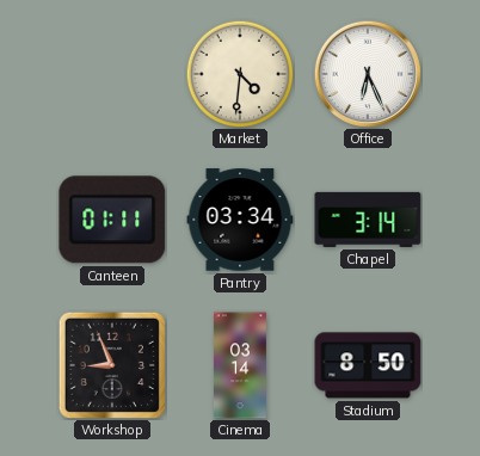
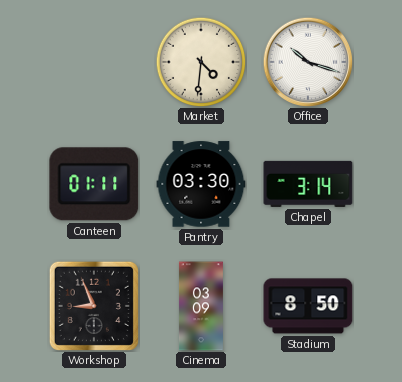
Office: 6:26 -> 10:18
Pantry: 03:34 -> 03:30
Cinema: 03:14 -> 03:09
